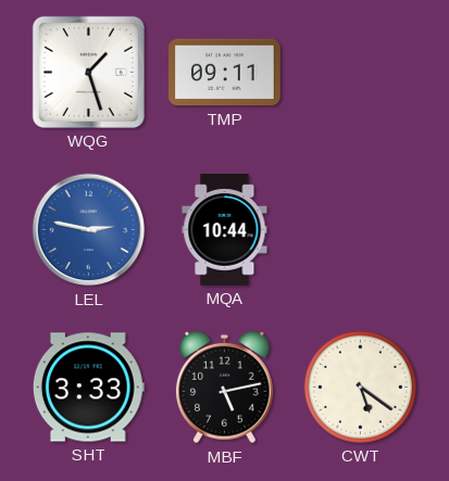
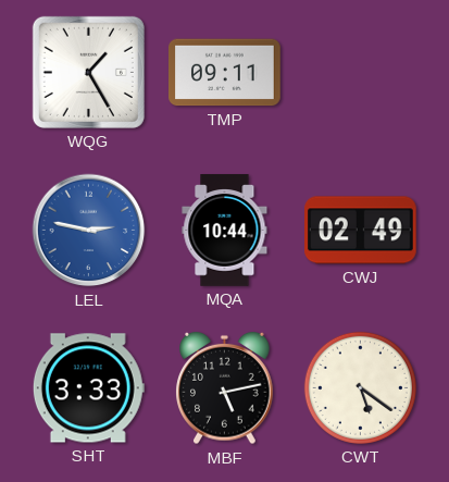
WQG: 1:27 -> 1:25
CWJ: none -> 02:49
